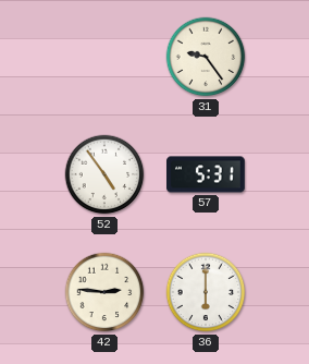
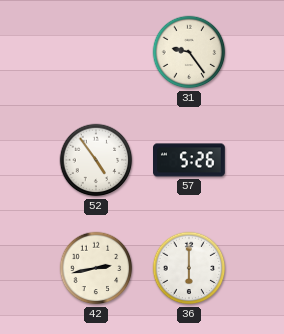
57: 5:31 -> 5:26
42: 2:46 -> 2:43
